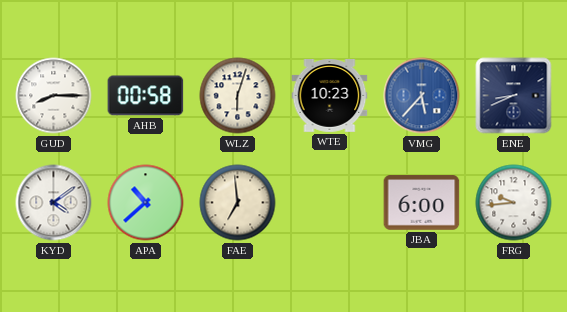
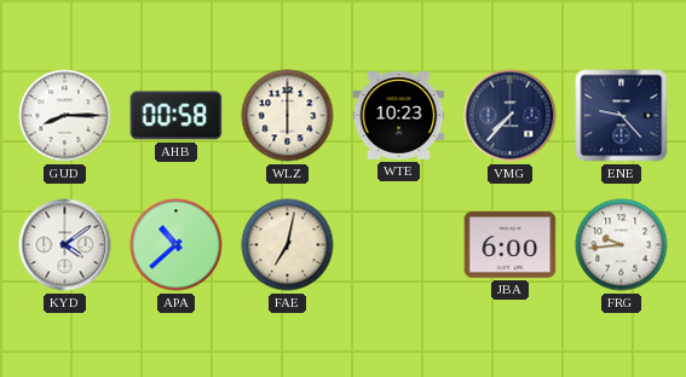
WLZ: 6:03 -> 6:00
VMG: 5:37 -> 7:37
VMG dial: blue -> navy
ENE: 8:41 -> 9:23
FAE: 6:59 -> 7:02
